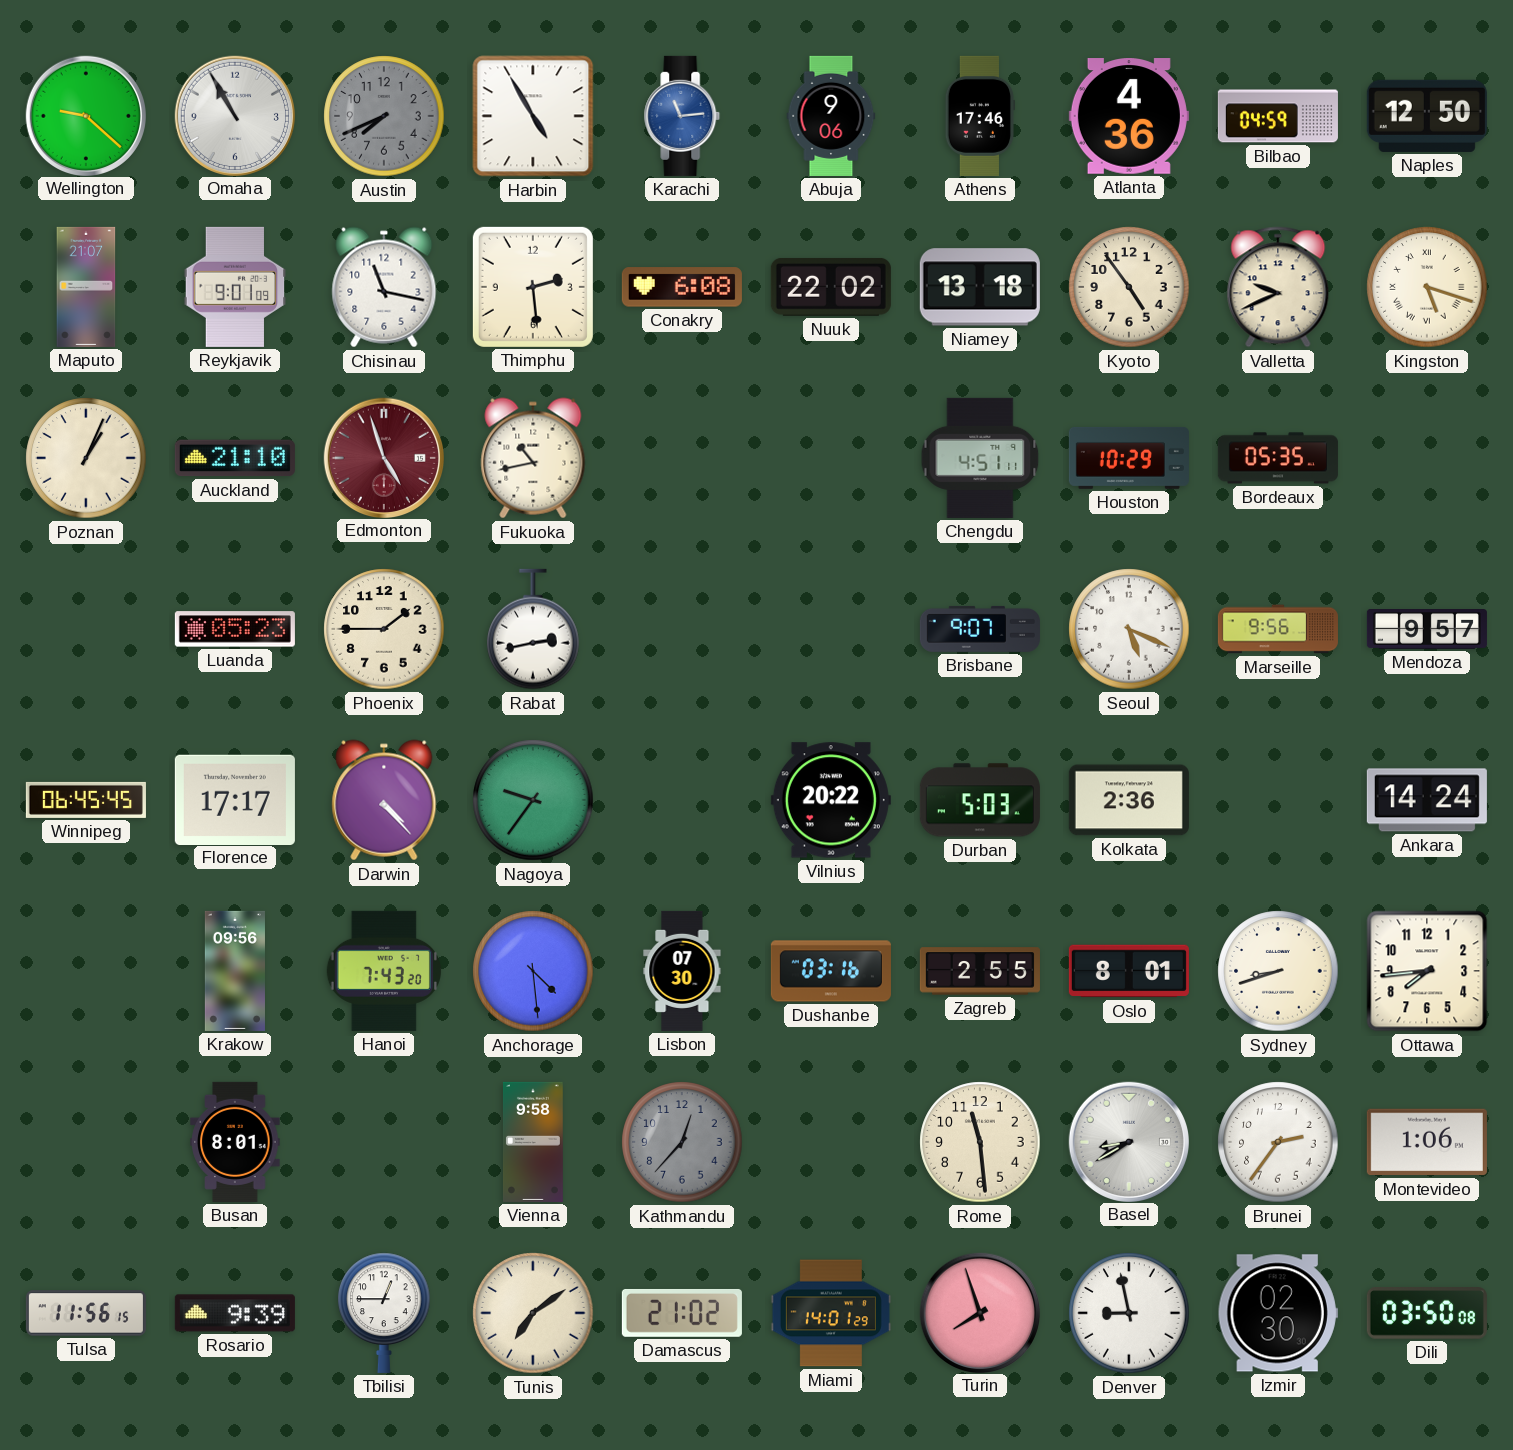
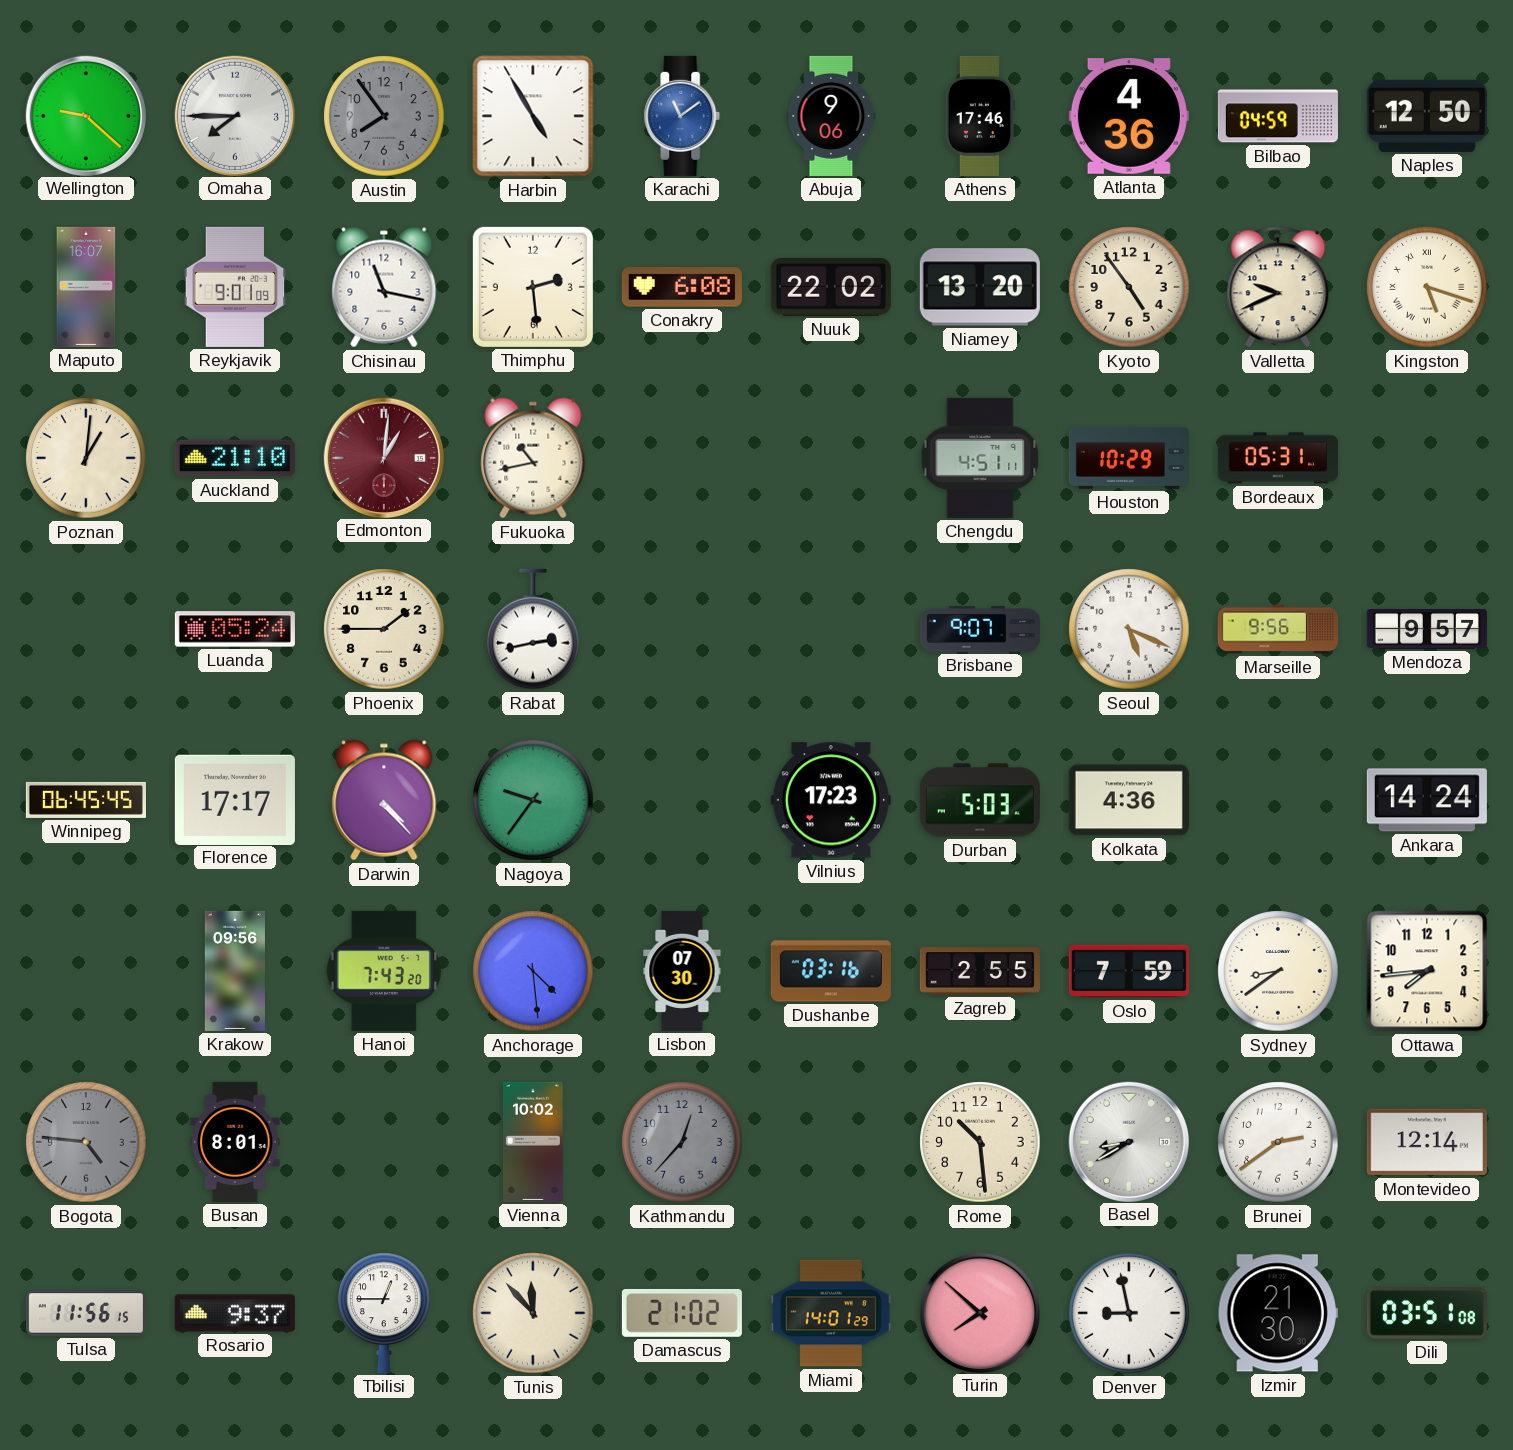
Omaha: 10:55 -> 7:45
Austin: 7:41 -> 7:54
Karachi: 11:14 -> 11:09
Maputo: 21:07 -> 16:07
Niamey: 13:18 -> 13:20
Poznan: 1:04 -> 1:01
Edmonton: 4:57 -> 1:01
Bordeaux: 05:35 -> 05:31
Luanda: 05:23 -> 05:24
Vilnius: 20:22 -> 17:23
Kolkata: 2:36 -> 4:36
Oslo: 8:01 -> 7:59
Sydney: 8:42 -> 8:39
Bogota: none -> 4:46
Vienna: 9:58 -> 10:02
Rome: 11:29 -> 10:29
Brunei: 2:36 -> 2:39
Montevideo: 1:06 -> 12:14
Rosario: 9:39 -> 9:37
Tunis: 7:09 -> 11:53
Turin: 7:57 -> 7:52
Izmir: 02:30 -> 21:30
Dili: 03:50 -> 03:51
